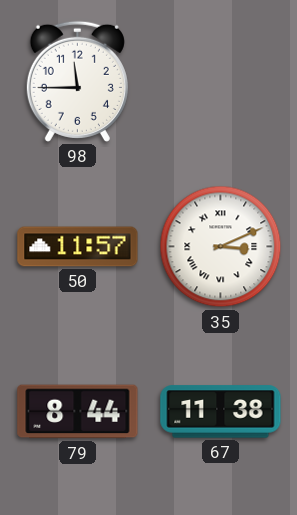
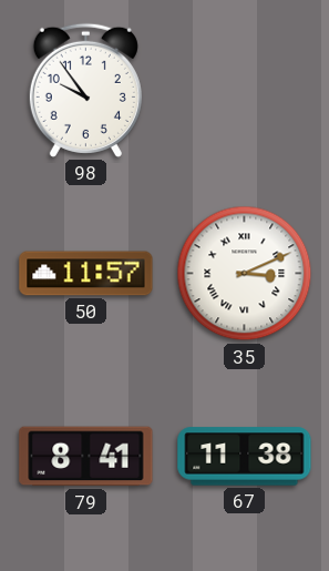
98: 11:45 -> 9:54
79: 8:44 -> 8:41
